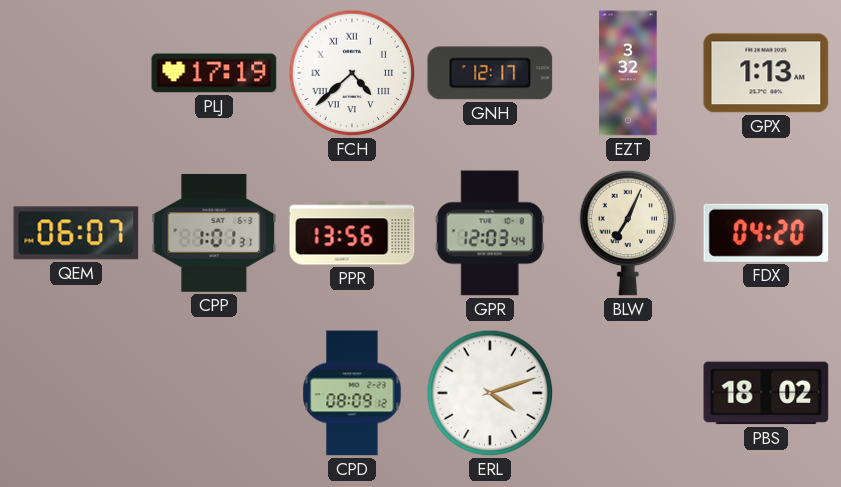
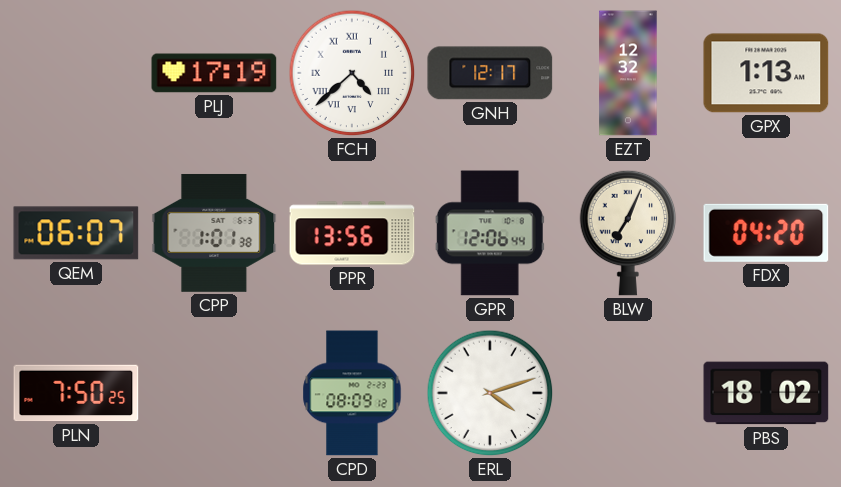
EZT: 3:32 -> 12:32
CPP: 1:01:31 -> 1:01:38
GPR: 12:03 -> 12:06
PLN: none -> 7:50
